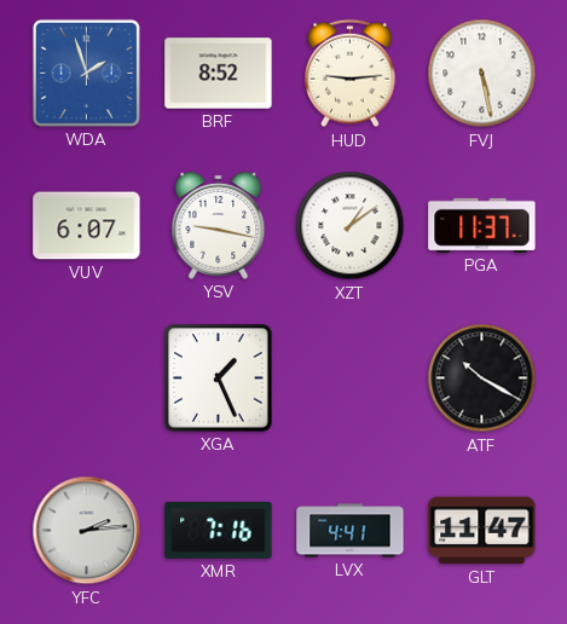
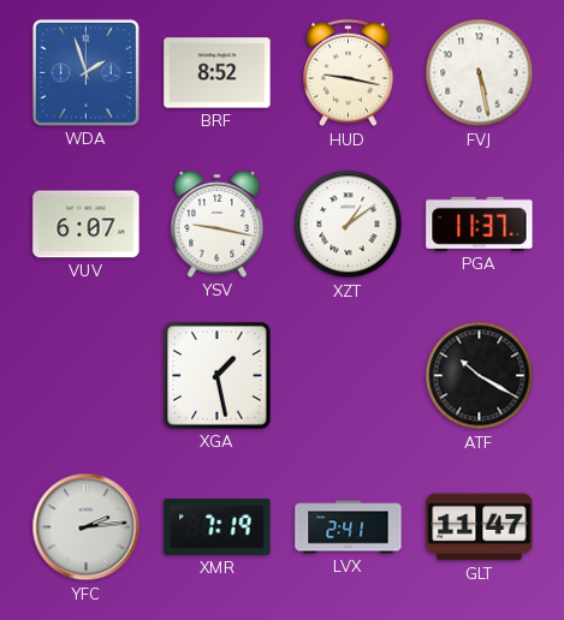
HUD: 9:14 -> 9:17
XGA: 1:26 -> 1:28
XMR: 7:16 -> 7:19
LVX: 4:41 -> 2:41
